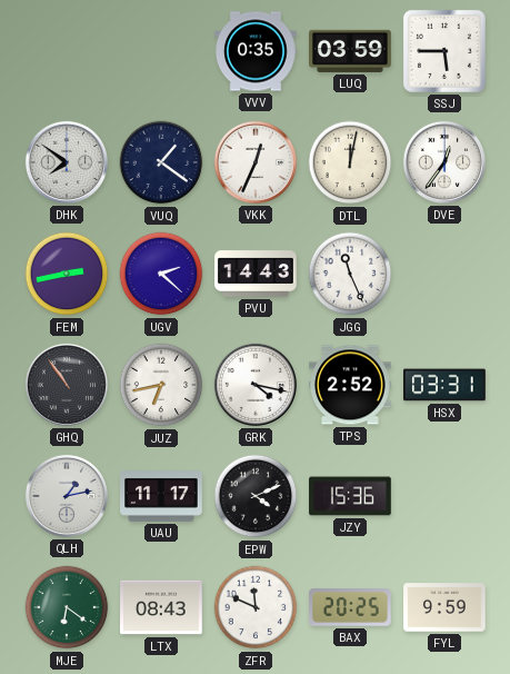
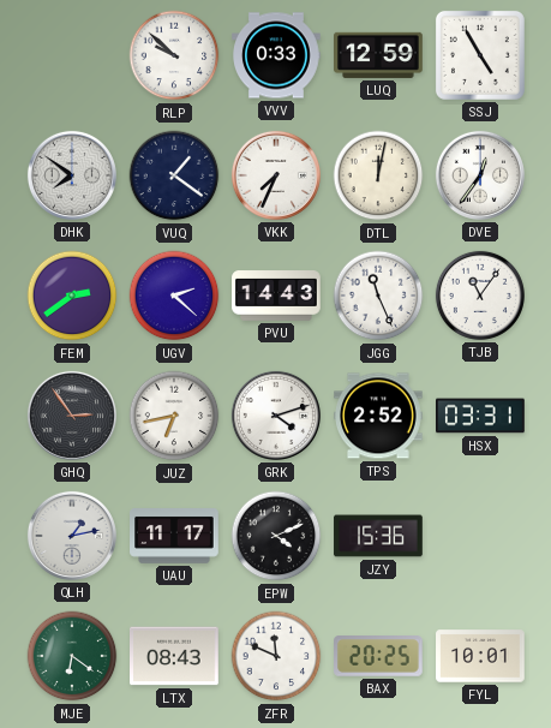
RLP: none -> 9:52
VVV: 0:35 -> 0:33
LUQ: 03:59 -> 12:59
SSJ: 5:45 -> 4:55
VKK: 12:34 -> 7:34
FEM: 2:43 -> 2:39
TJB: none -> 11:06
GHQ: 10:54 -> 2:54
GRK: 4:17 -> 4:12
FYL: 9:59 -> 10:01
